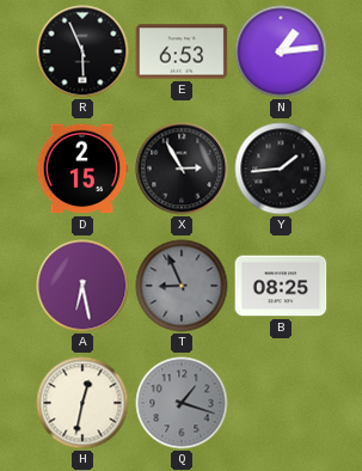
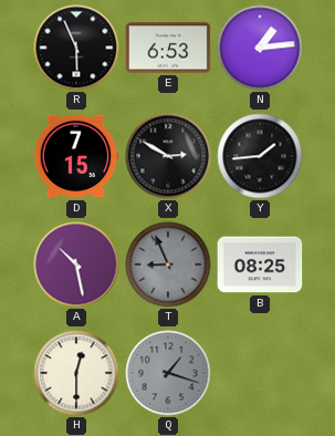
D: 2:15 -> 7:15
X: 2:55 -> 2:50
A: 6:28 -> 10:28
H: 12:32 -> 12:30
